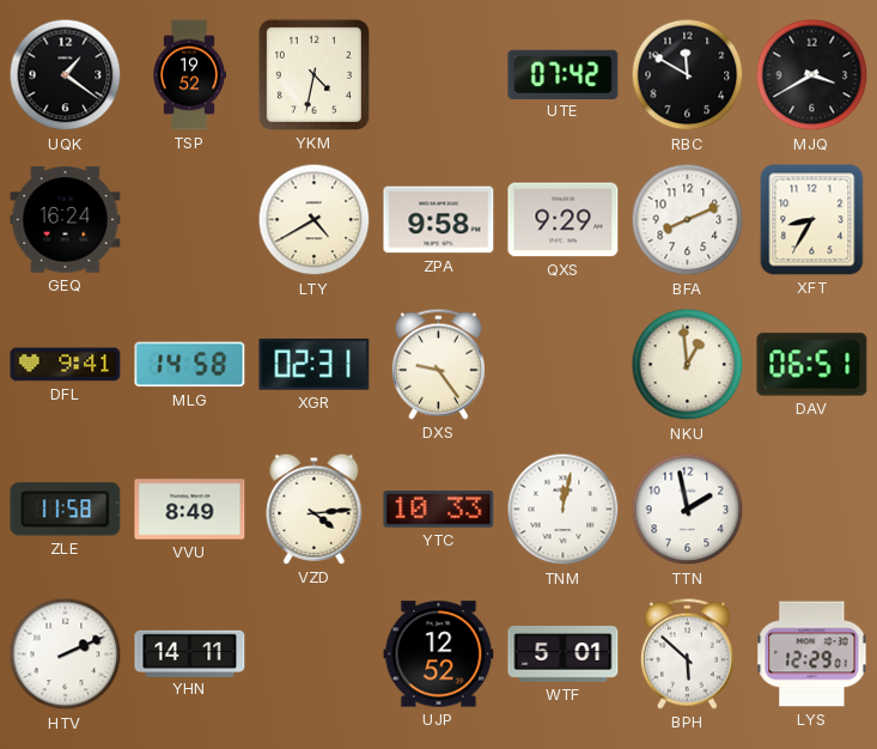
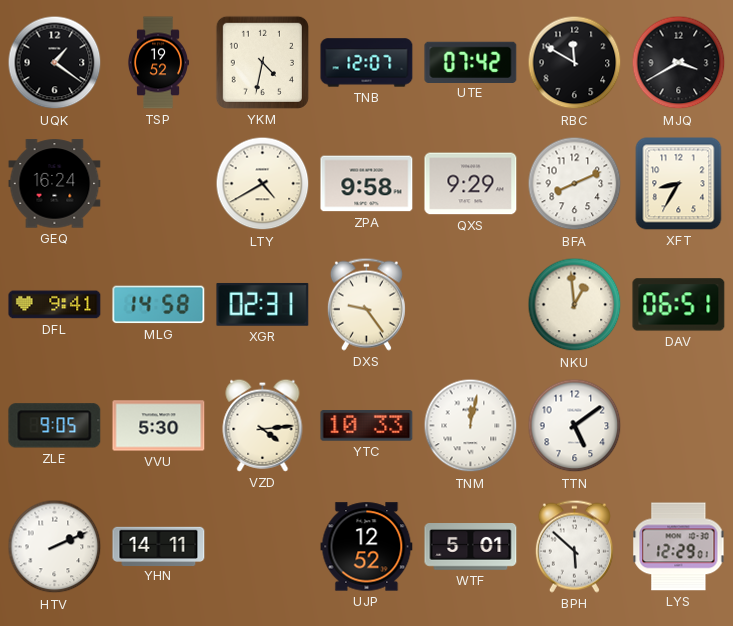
TNB: none -> 12:07
ZLE: 11:58 -> 9:05
VVU: 8:49 -> 5:30
TTN: 1:58 -> 5:09
